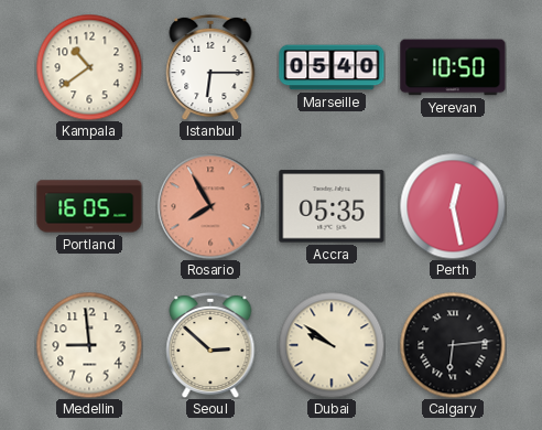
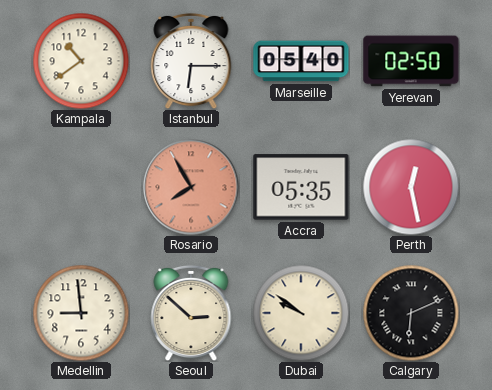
Yerevan: 10:50 -> 02:50
Portland: 16:05 -> none
Calgary: 6:14 -> 6:11
